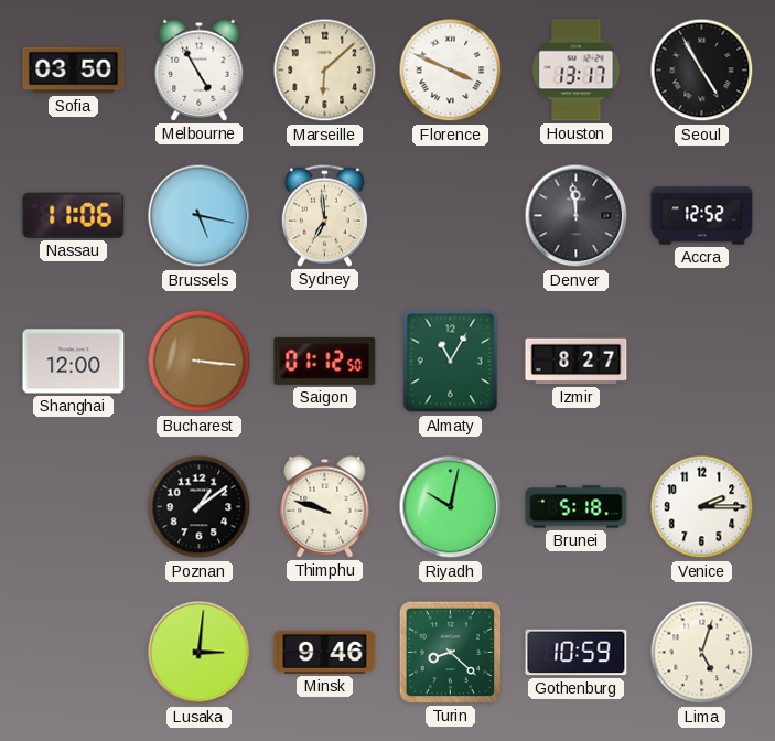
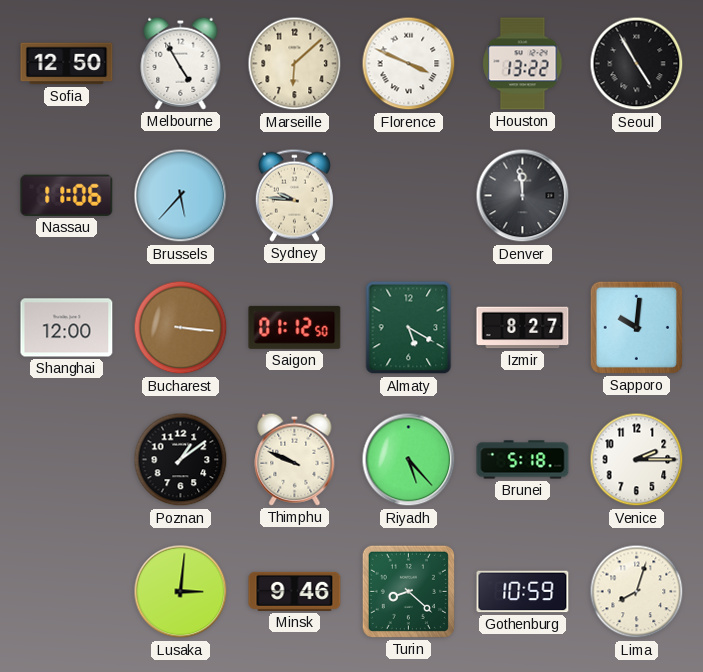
Sofia: 03:50 -> 12:50
Houston: 13:17 -> 13:22
Brussels: 5:17 -> 5:37
Sydney: 6:59 -> 9:46
Accra: 12:52 -> none
Almaty: 11:05 -> 5:20
Sapporo: none -> 10:01
Thimphu: 9:48 -> 9:49
Riyadh: 10:02 -> 5:23
Lima: 5:03 -> 8:03
